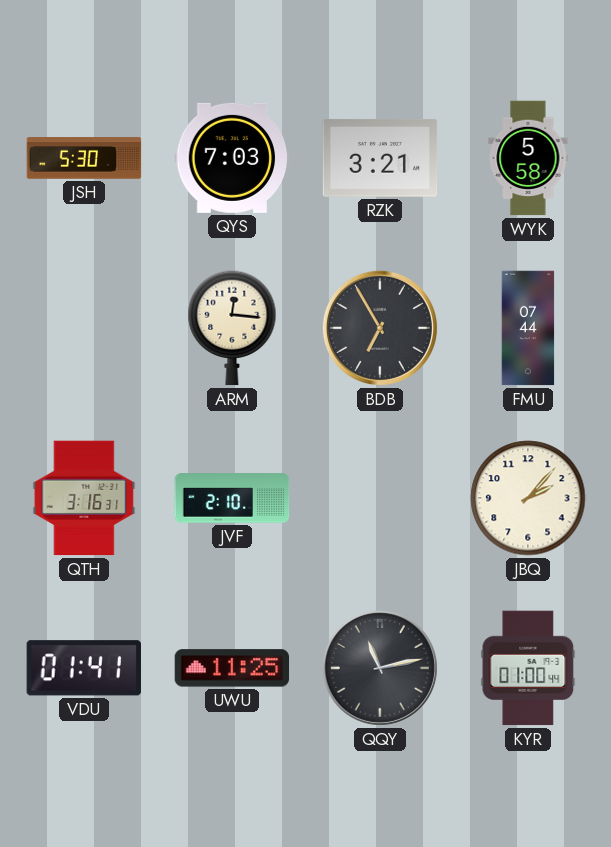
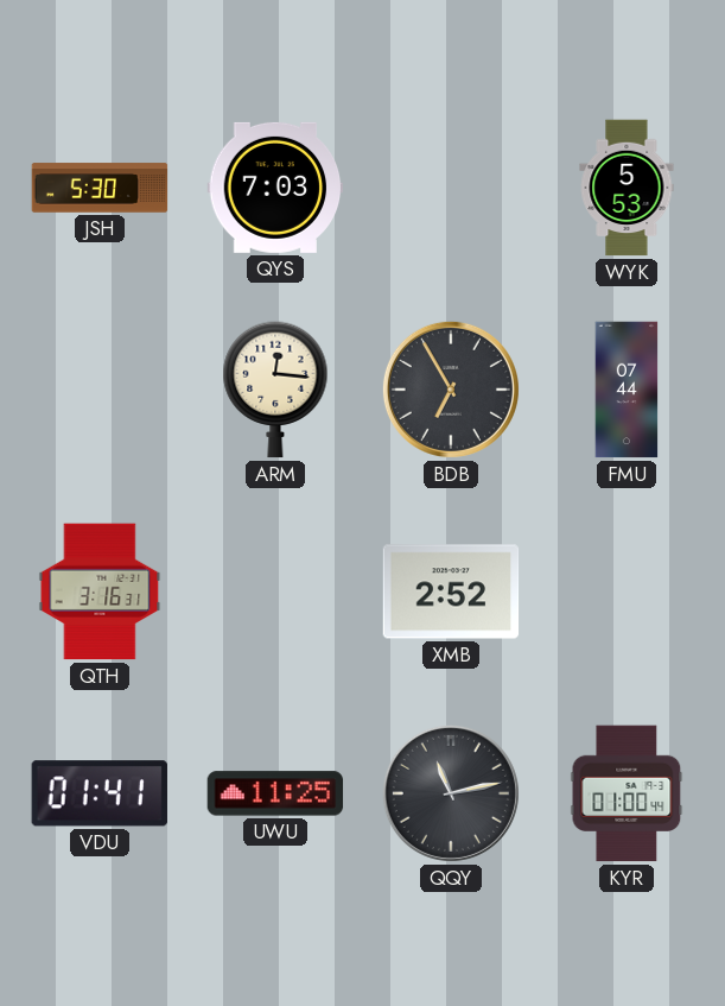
RZK: 3:21 -> none
WYK: 5:58 -> 5:53
JVF: 2:10 -> none
XMB: none -> 2:52
JBQ: 2:07 -> none
